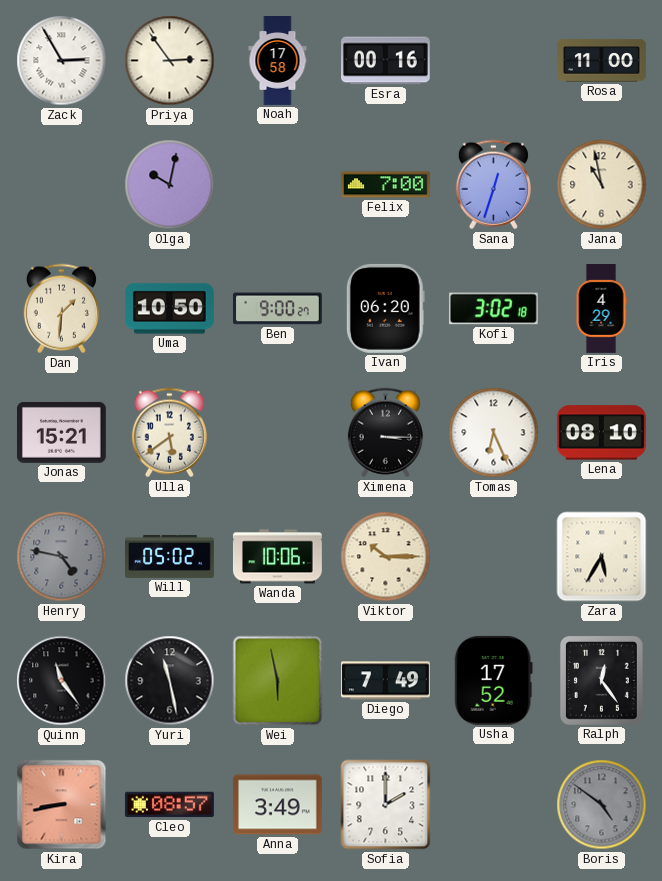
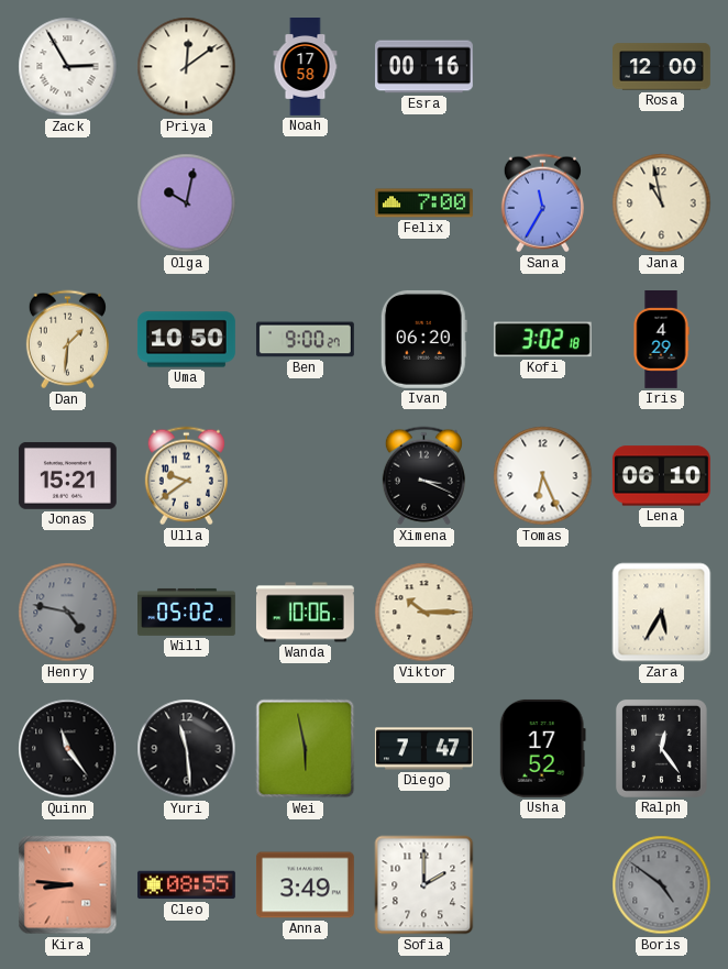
Priya: 2:54 -> 12:09
Rosa: 11:00 -> 12:00
Sana: 12:33 -> 11:35
Ulla: 5:39 -> 9:39
Ximena: 3:15 -> 3:19
Lena: 08:10 -> 06:10
Yuri: 11:28 -> 11:29
Diego: 7:49 -> 7:47
Kira: 8:43 -> 8:46
Cleo: 08:57 -> 08:55
